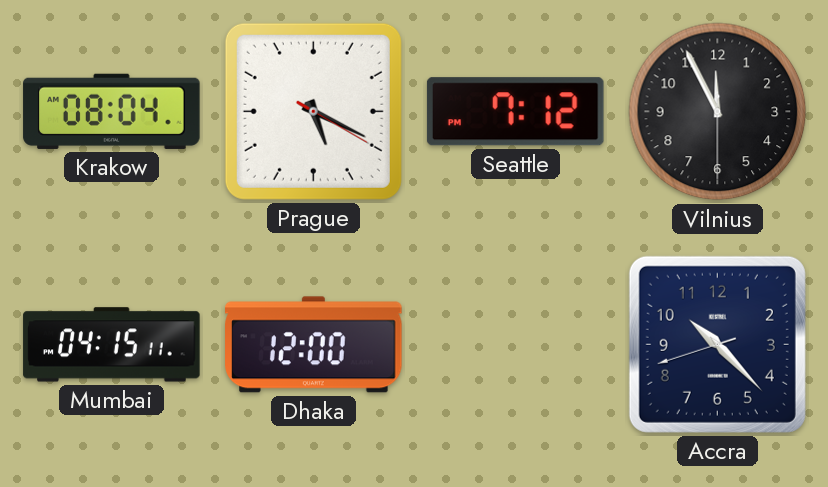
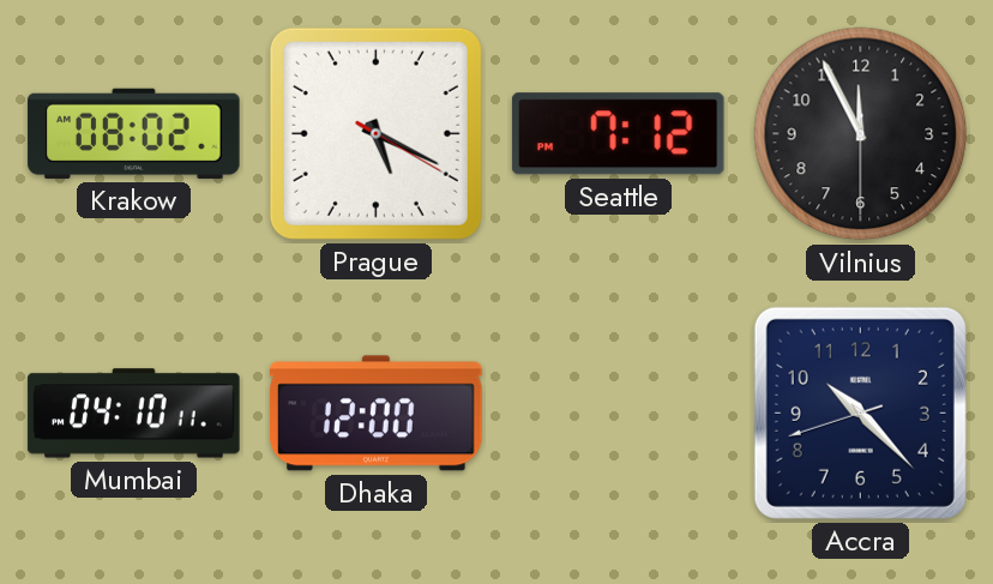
Krakow: 08:04 -> 08:02
Mumbai: 04:15 -> 04:10
